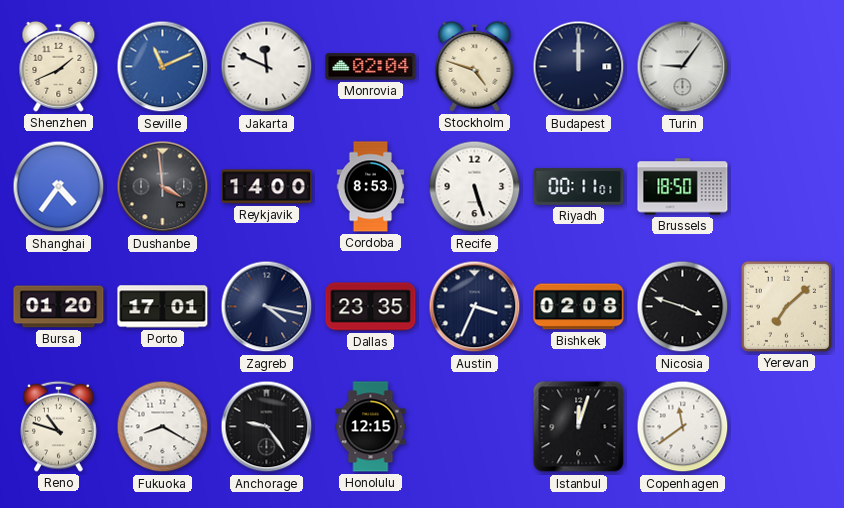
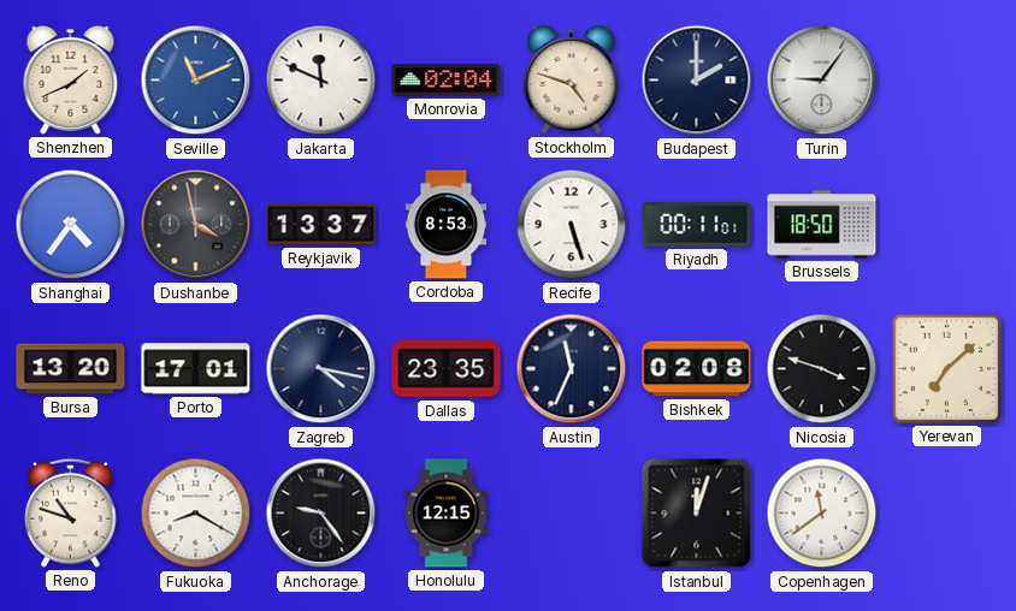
Budapest: 12:00 -> 2:00
Dushanbe: 3:59 -> 3:58
Reykjavik: 14:00 -> 13:37
Bursa: 01:20 -> 13:20
Austin: 3:34 -> 11:34
